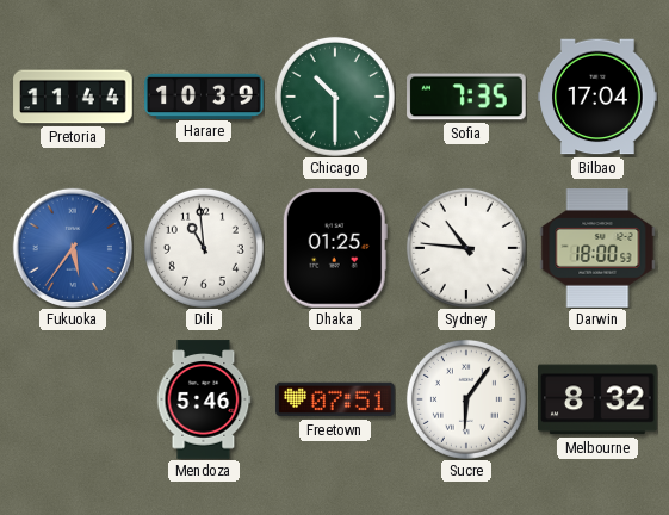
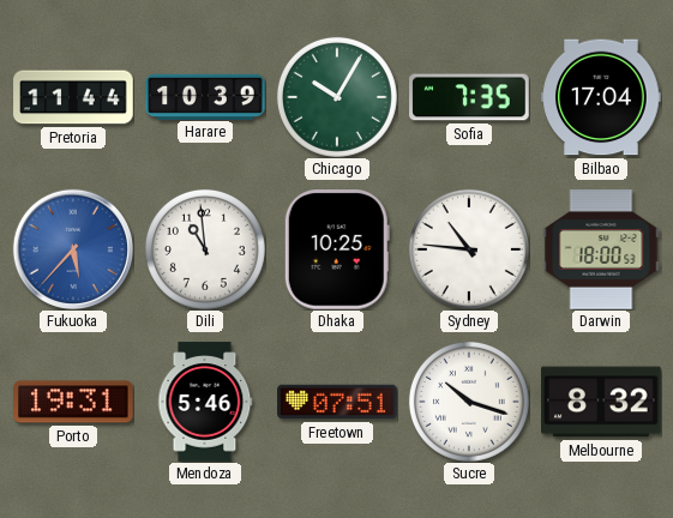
Chicago: 10:30 -> 10:05
Fukuoka: 5:36 -> 5:37
Dhaka: 01:25 -> 10:25
Porto: none -> 19:31
Sucre: 6:06 -> 10:18
